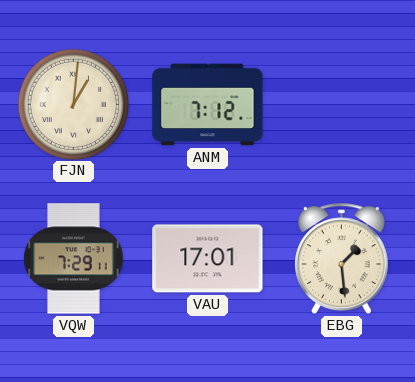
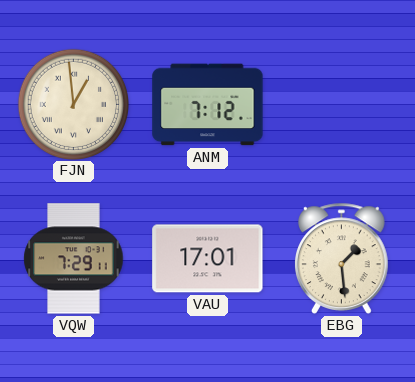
FJN: 1:01 -> 12:59
